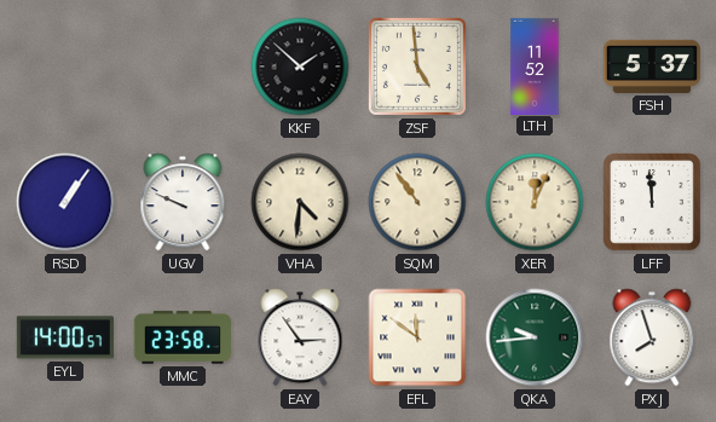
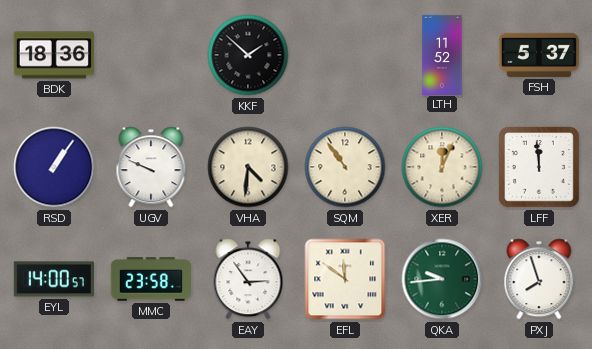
BDK: none -> 18:36
ZSF: 4:59 -> none
